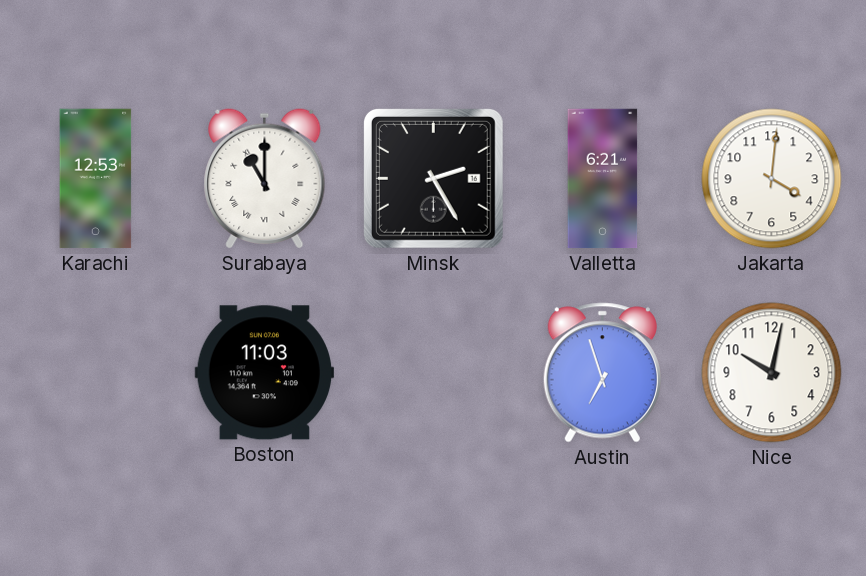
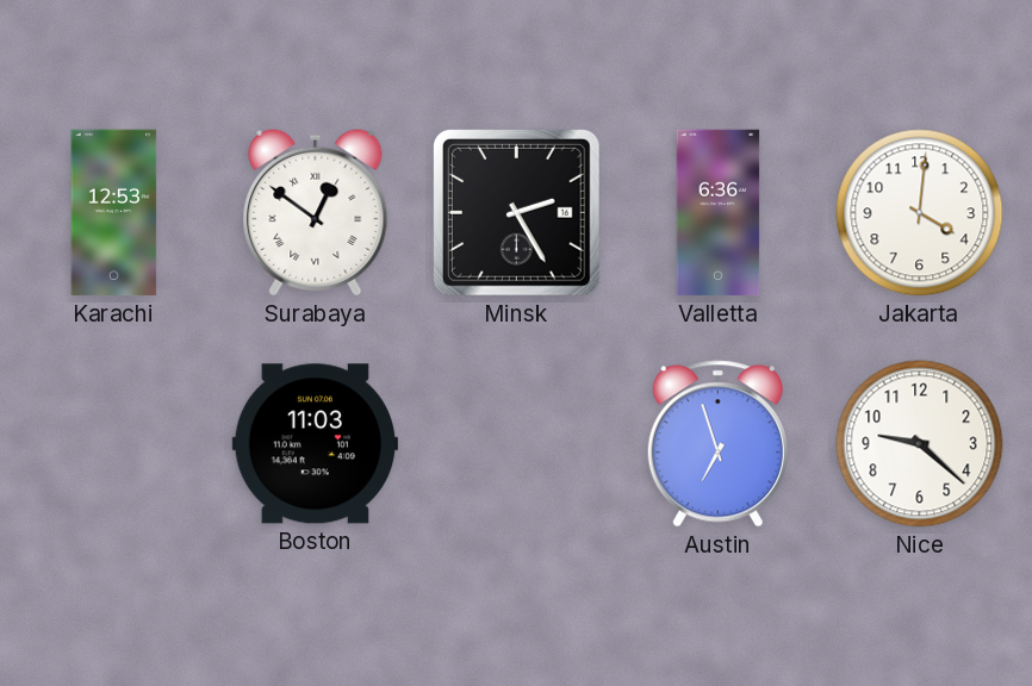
Surabaya: 11:00 -> 12:51
Valletta: 6:21 -> 6:36
Nice: 10:02 -> 9:22
